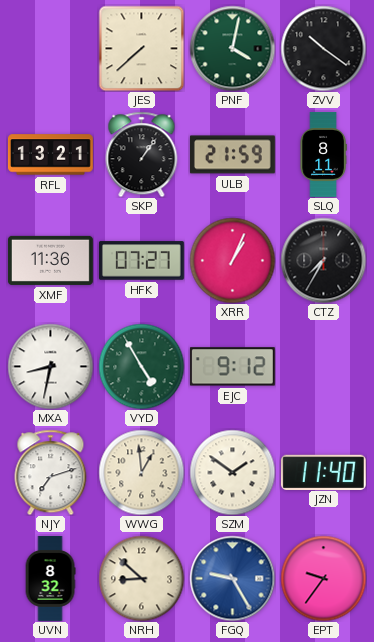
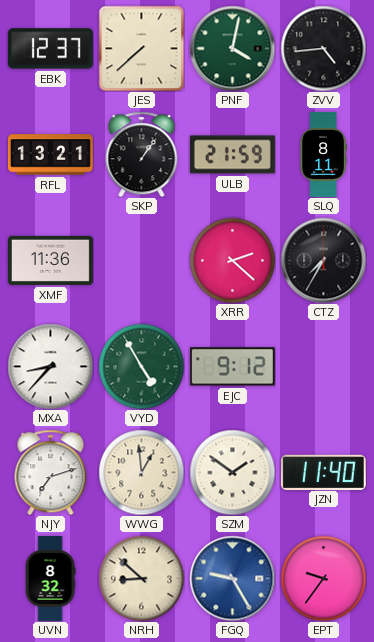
EBK: none -> 12:37
ZVV: 10:21 -> 4:44
HFK: 07:27 -> none
XRR: 1:04 -> 2:22
MXA: 8:32 -> 8:37
